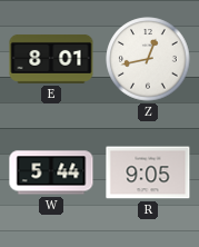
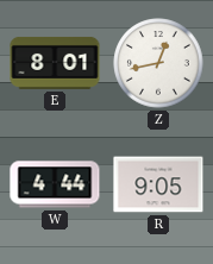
W: 5:44 -> 4:44
